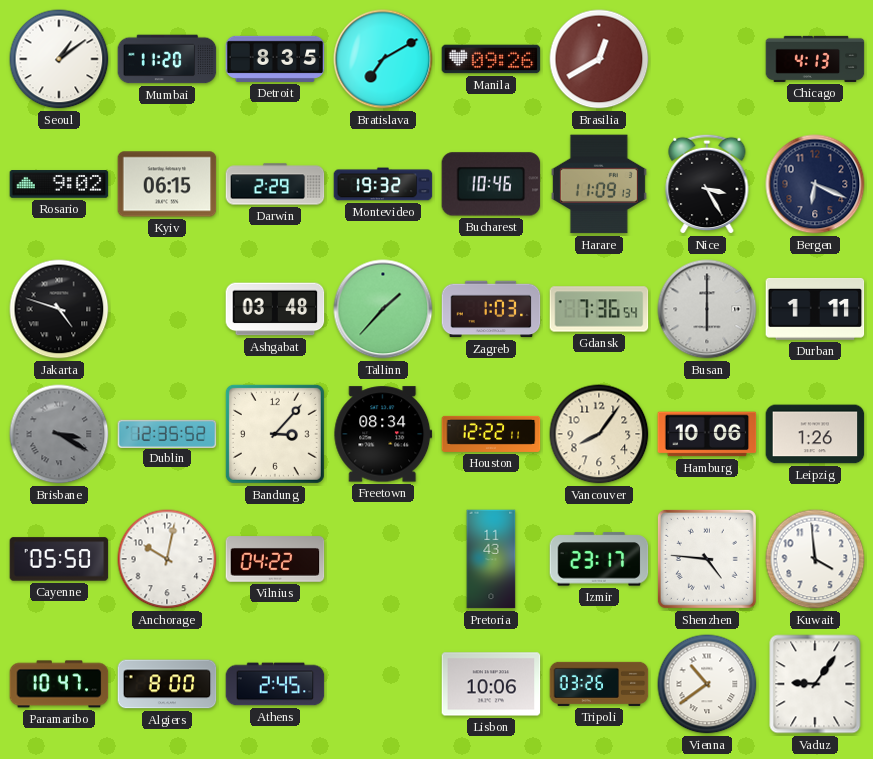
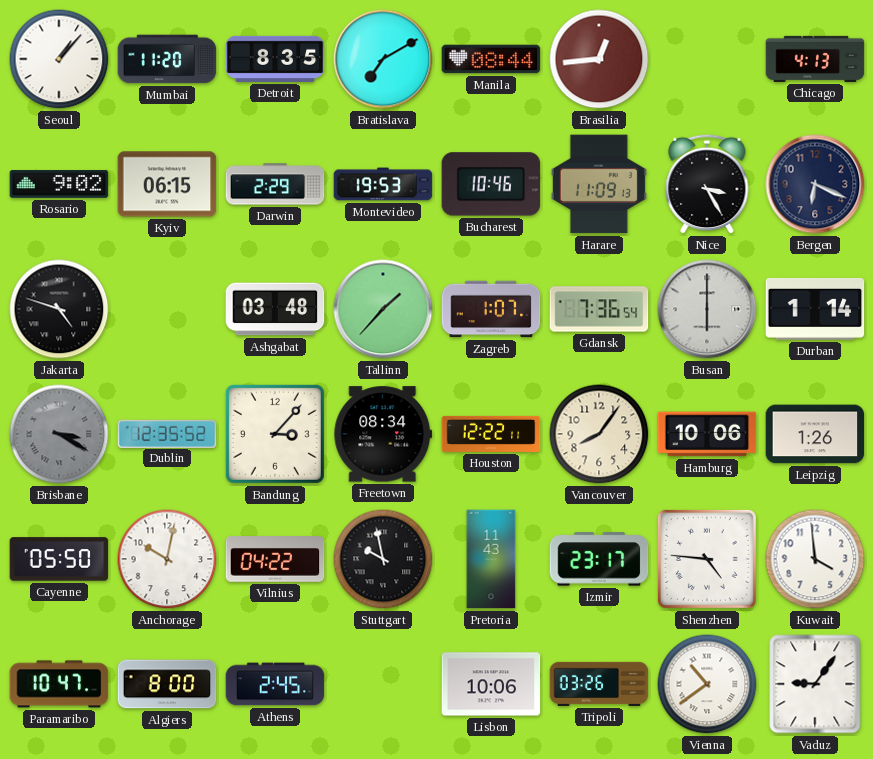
Seoul: 1:09 -> 1:07
Manila: 09:26 -> 08:44
Brasilia: 12:40 -> 12:44
Montevideo: 19:32 -> 19:53
Zagreb: 1:03 -> 1:07
Durban: 1:11 -> 1:14
Stuttgart: none -> 9:58
